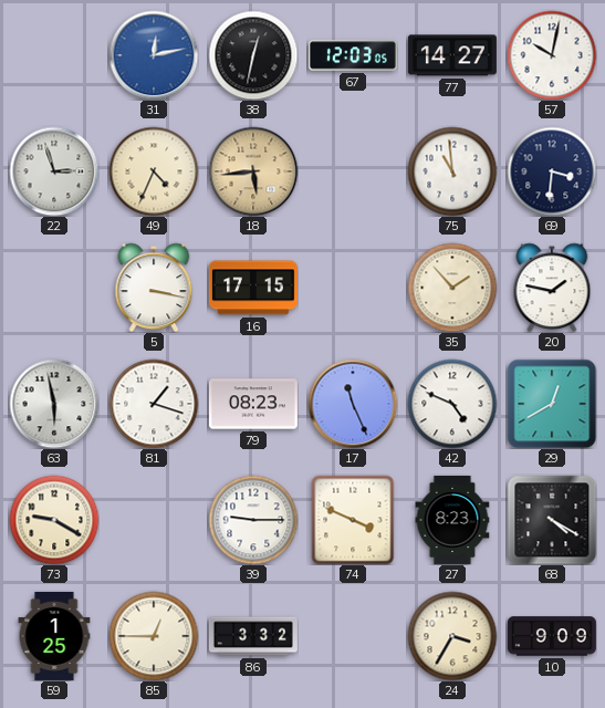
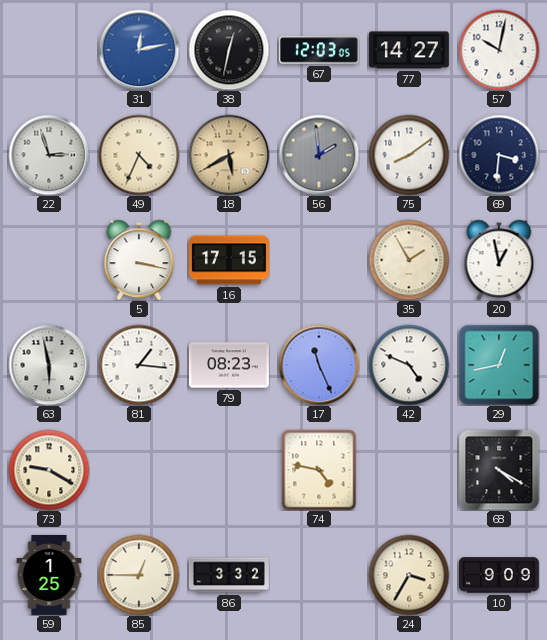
18: 5:44 -> 5:40
56: none -> 1:59
75: 10:59 -> 8:09
35: 1:53 -> 1:55
20: 1:47 -> 12:58
81: 1:18 -> 1:16
29: 12:40 -> 12:43
39: 9:15 -> none
74: 3:49 -> 4:47
27: 8:23 -> none
